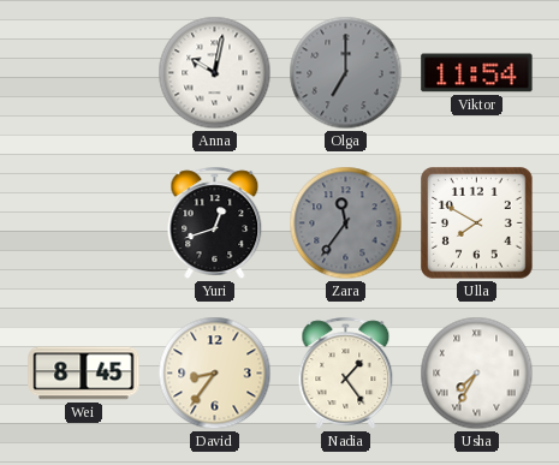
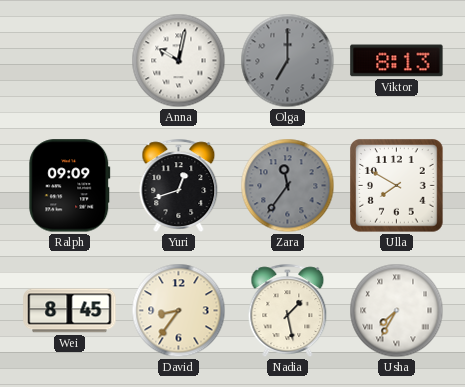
Viktor: 11:54 -> 8:13
Ralph: none -> 09:09
Nadia: 1:24 -> 1:28
